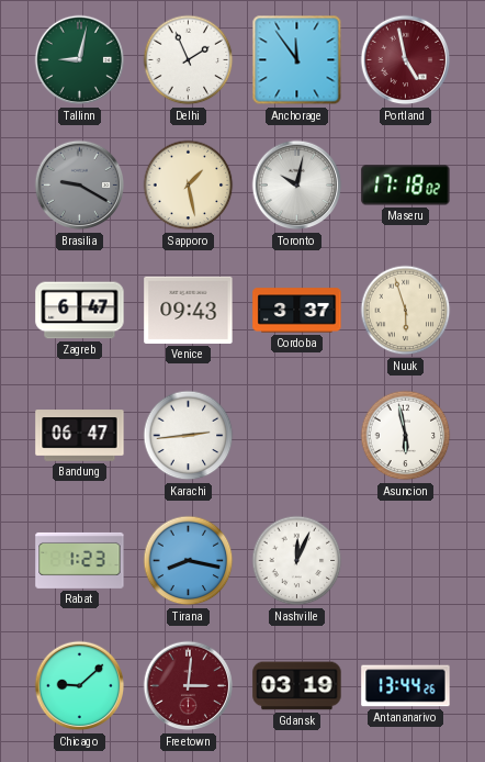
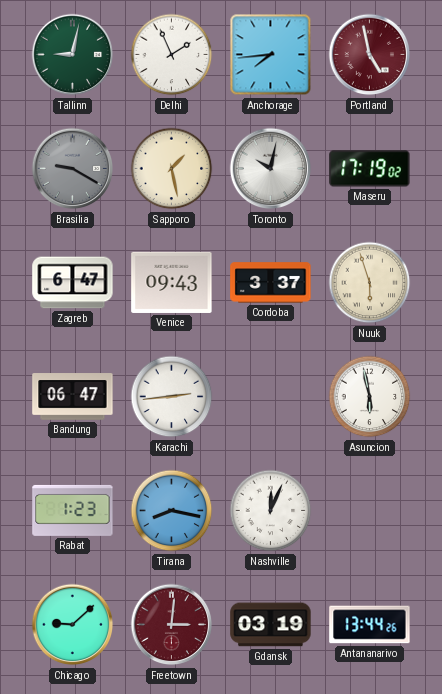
Anchorage: 11:54 -> 7:44
Maseru: 17:18 -> 17:19
